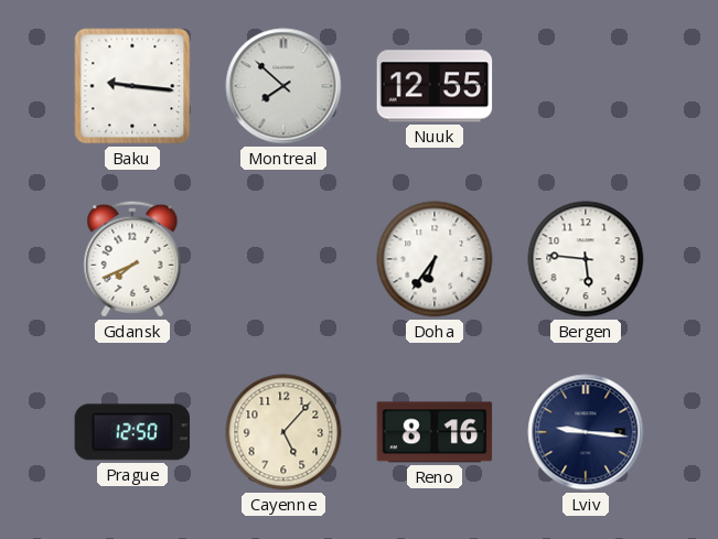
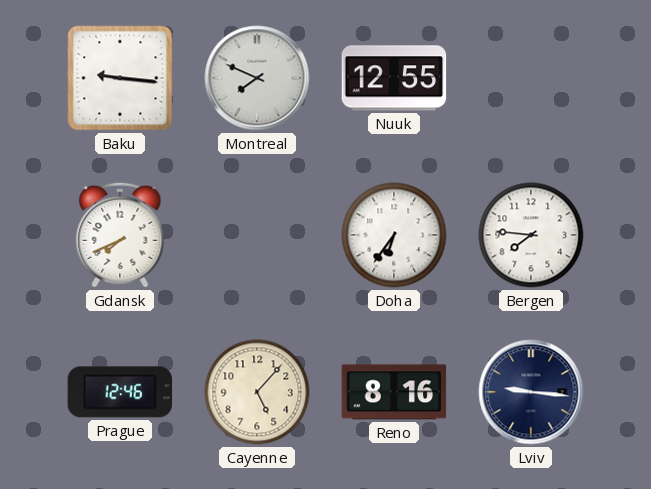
Montreal: 7:52 -> 7:49
Bergen: 5:46 -> 7:46
Prague: 12:50 -> 12:46
